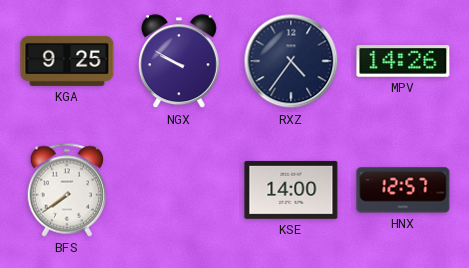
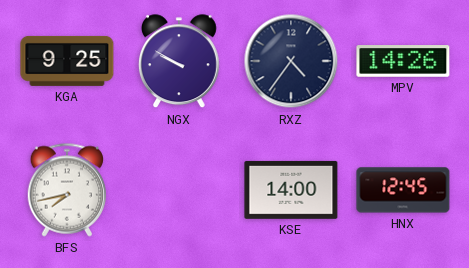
BFS: 7:39 -> 7:43
HNX: 12:57 -> 12:45
